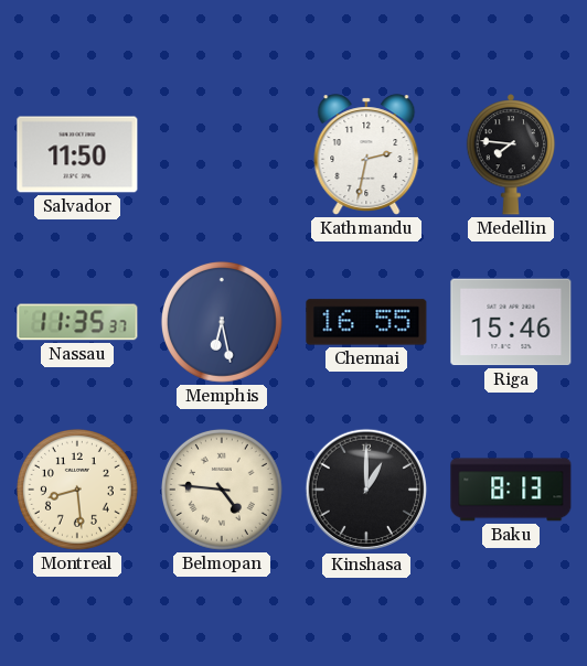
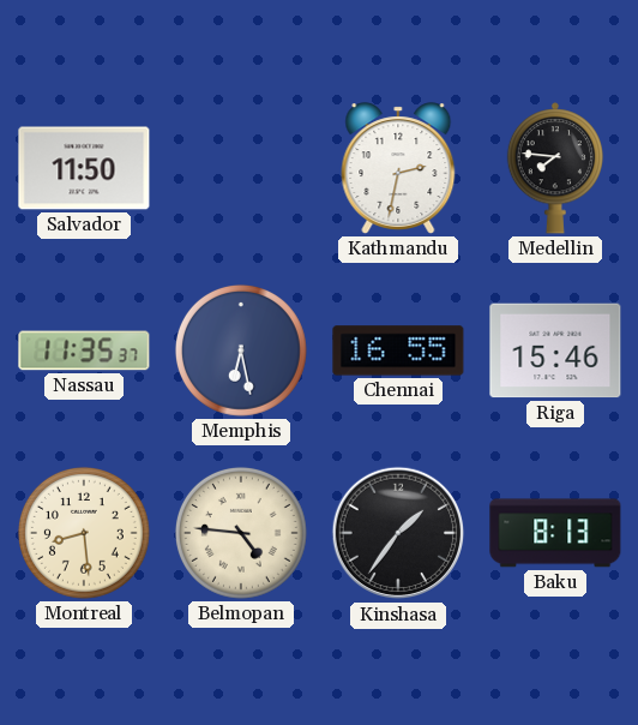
Kinshasa: 1:00 -> 1:36
